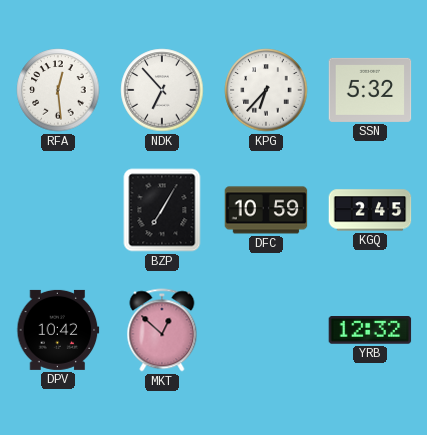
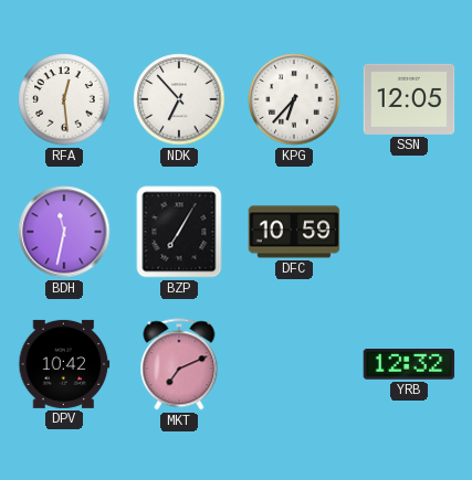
SSN: 5:32 -> 12:05
BDH: none -> 11:32
KGQ: 2:45 -> none
MKT: 12:52 -> 7:11
